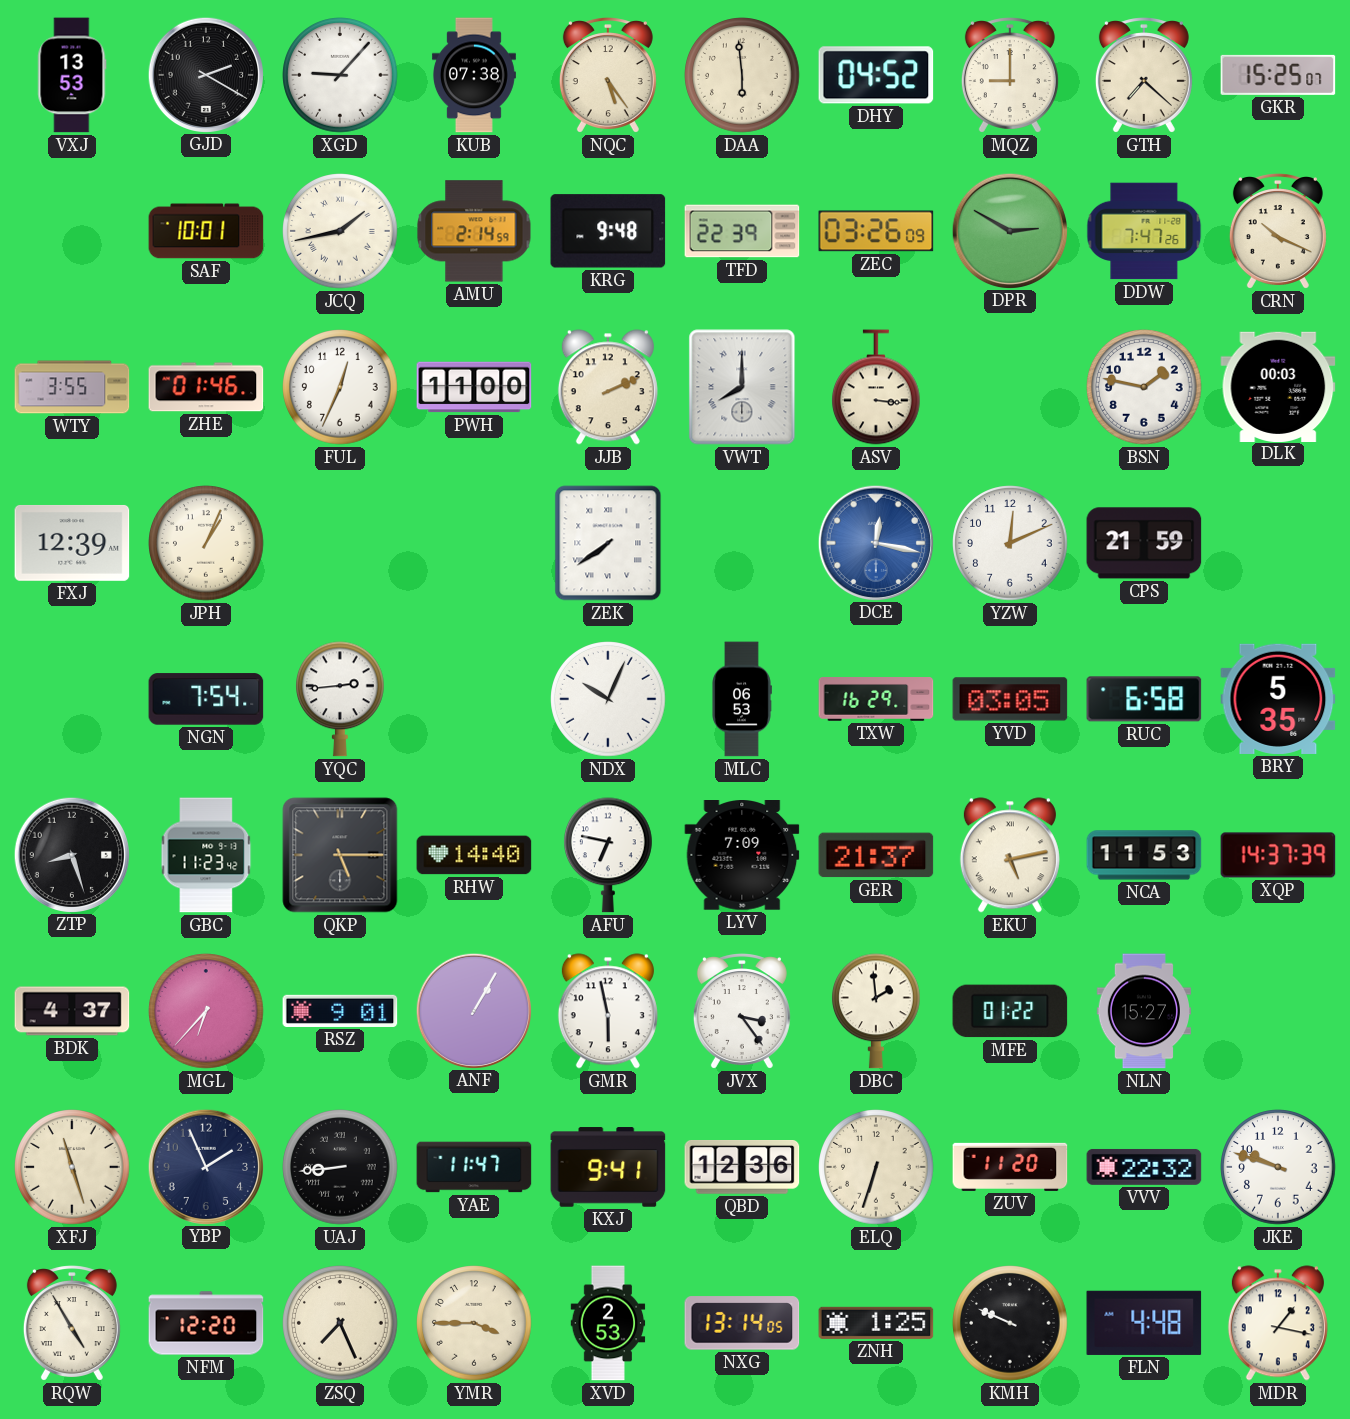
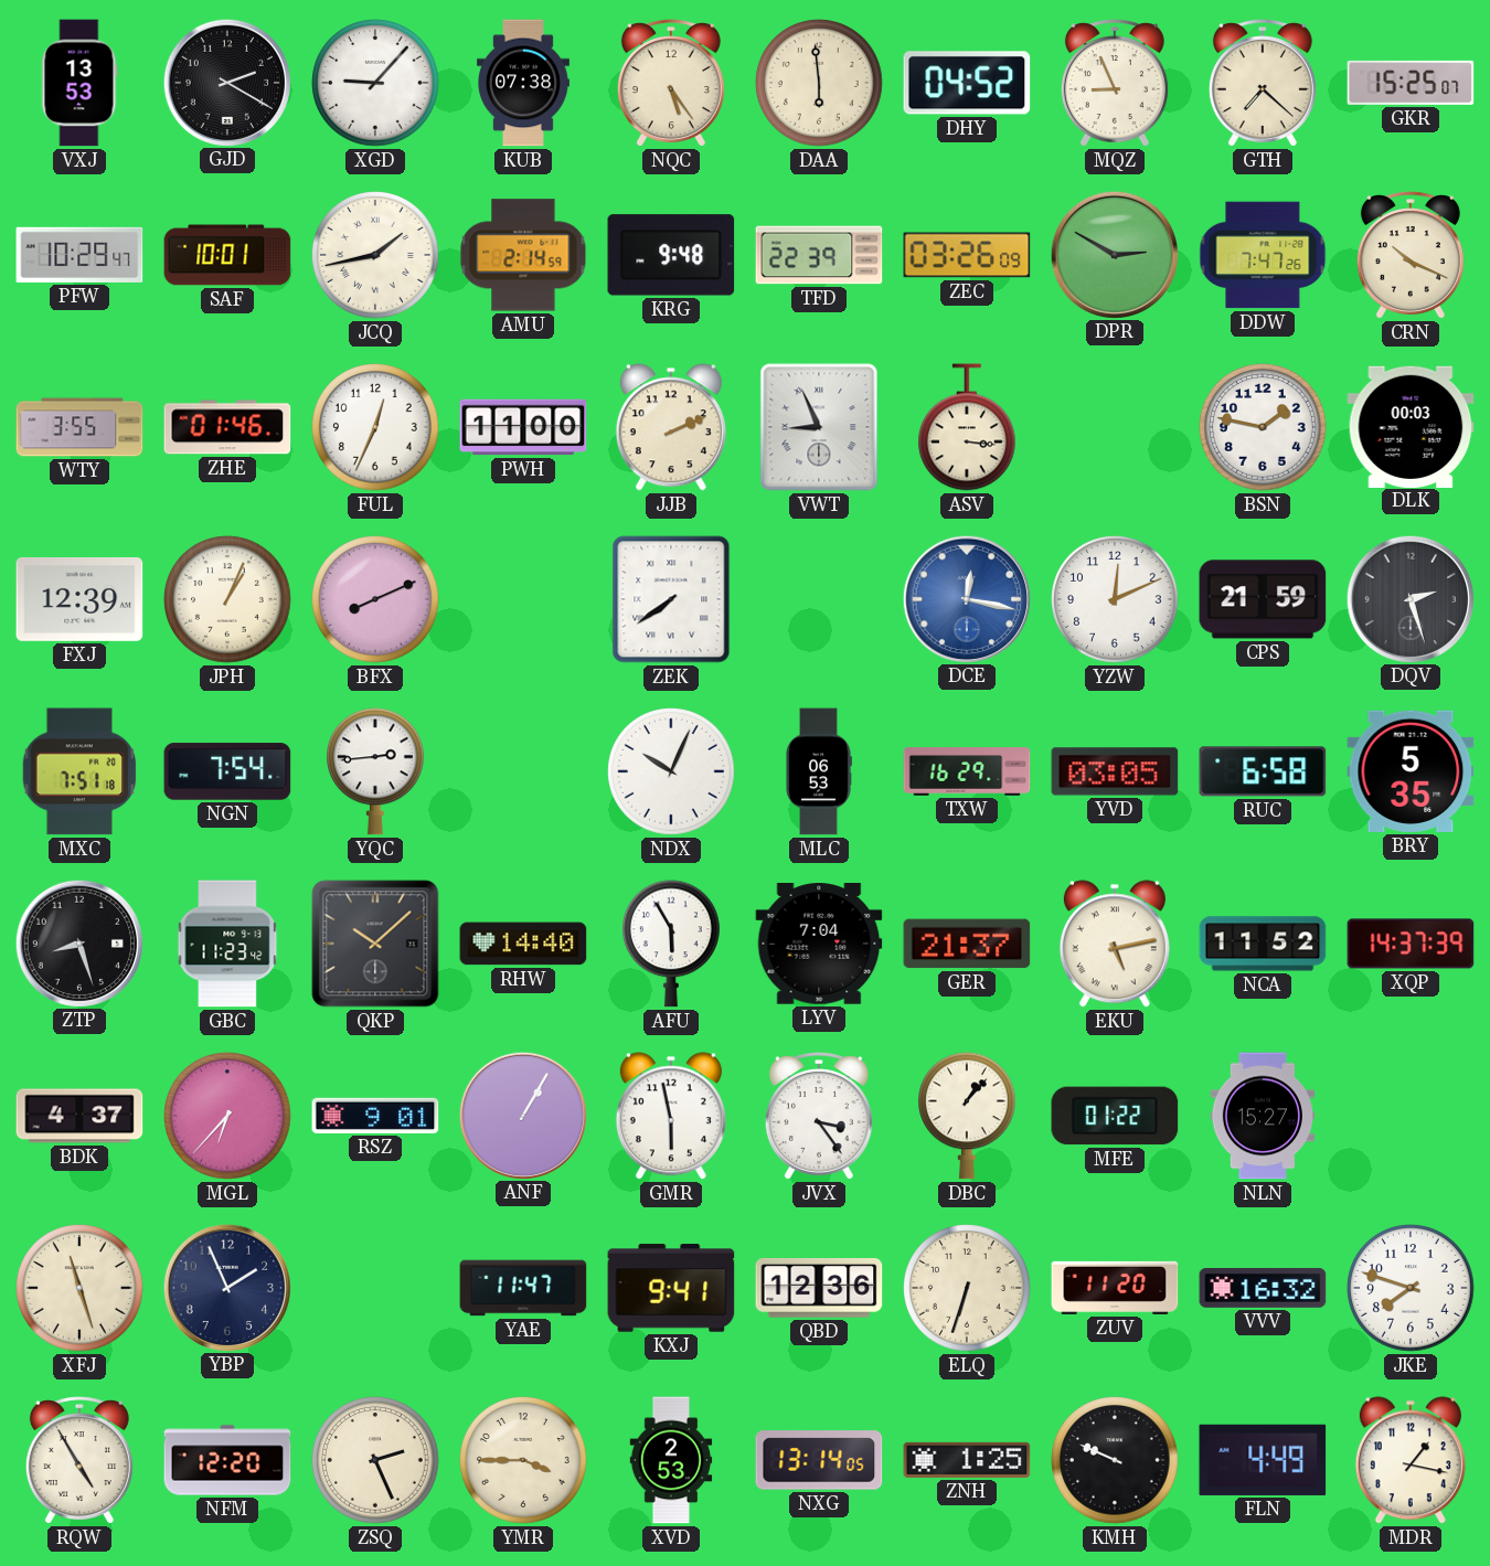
MQZ: 9:00 -> 8:56
PFW: none -> 10:29
VWT: 8:00 -> 8:56
BFX: none -> 8:11
DQV: none -> 2:27
MXC: none -> 7:51
QKP: 5:15 -> 10:08
AFU: 6:47 -> 5:55
LYV: 7:09 -> 7:04
NCA: 11:53 -> 11:52
DBC: 1:59 -> 1:07
UAJ: 8:44 -> none
VVV: 22:32 -> 16:32
JKE: 9:48 -> 7:48
ZSQ: 7:26 -> 2:26
FLN: 4:48 -> 4:49
